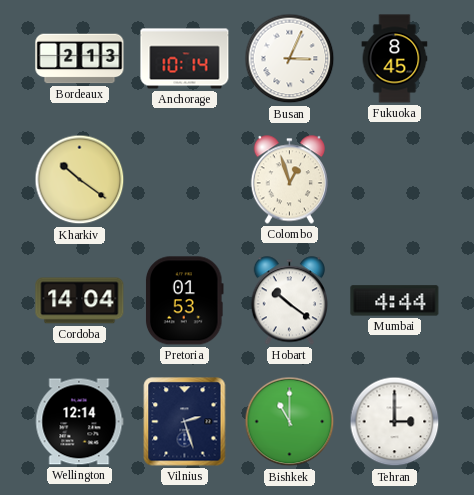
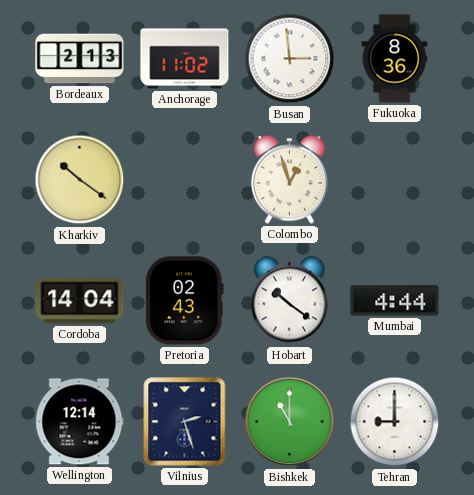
Anchorage: 10:14 -> 11:02
Busan: 3:04 -> 2:59
Fukuoka: 8:45 -> 8:36
Pretoria: 01:53 -> 02:43
Tehran: 3:00 -> 9:00
